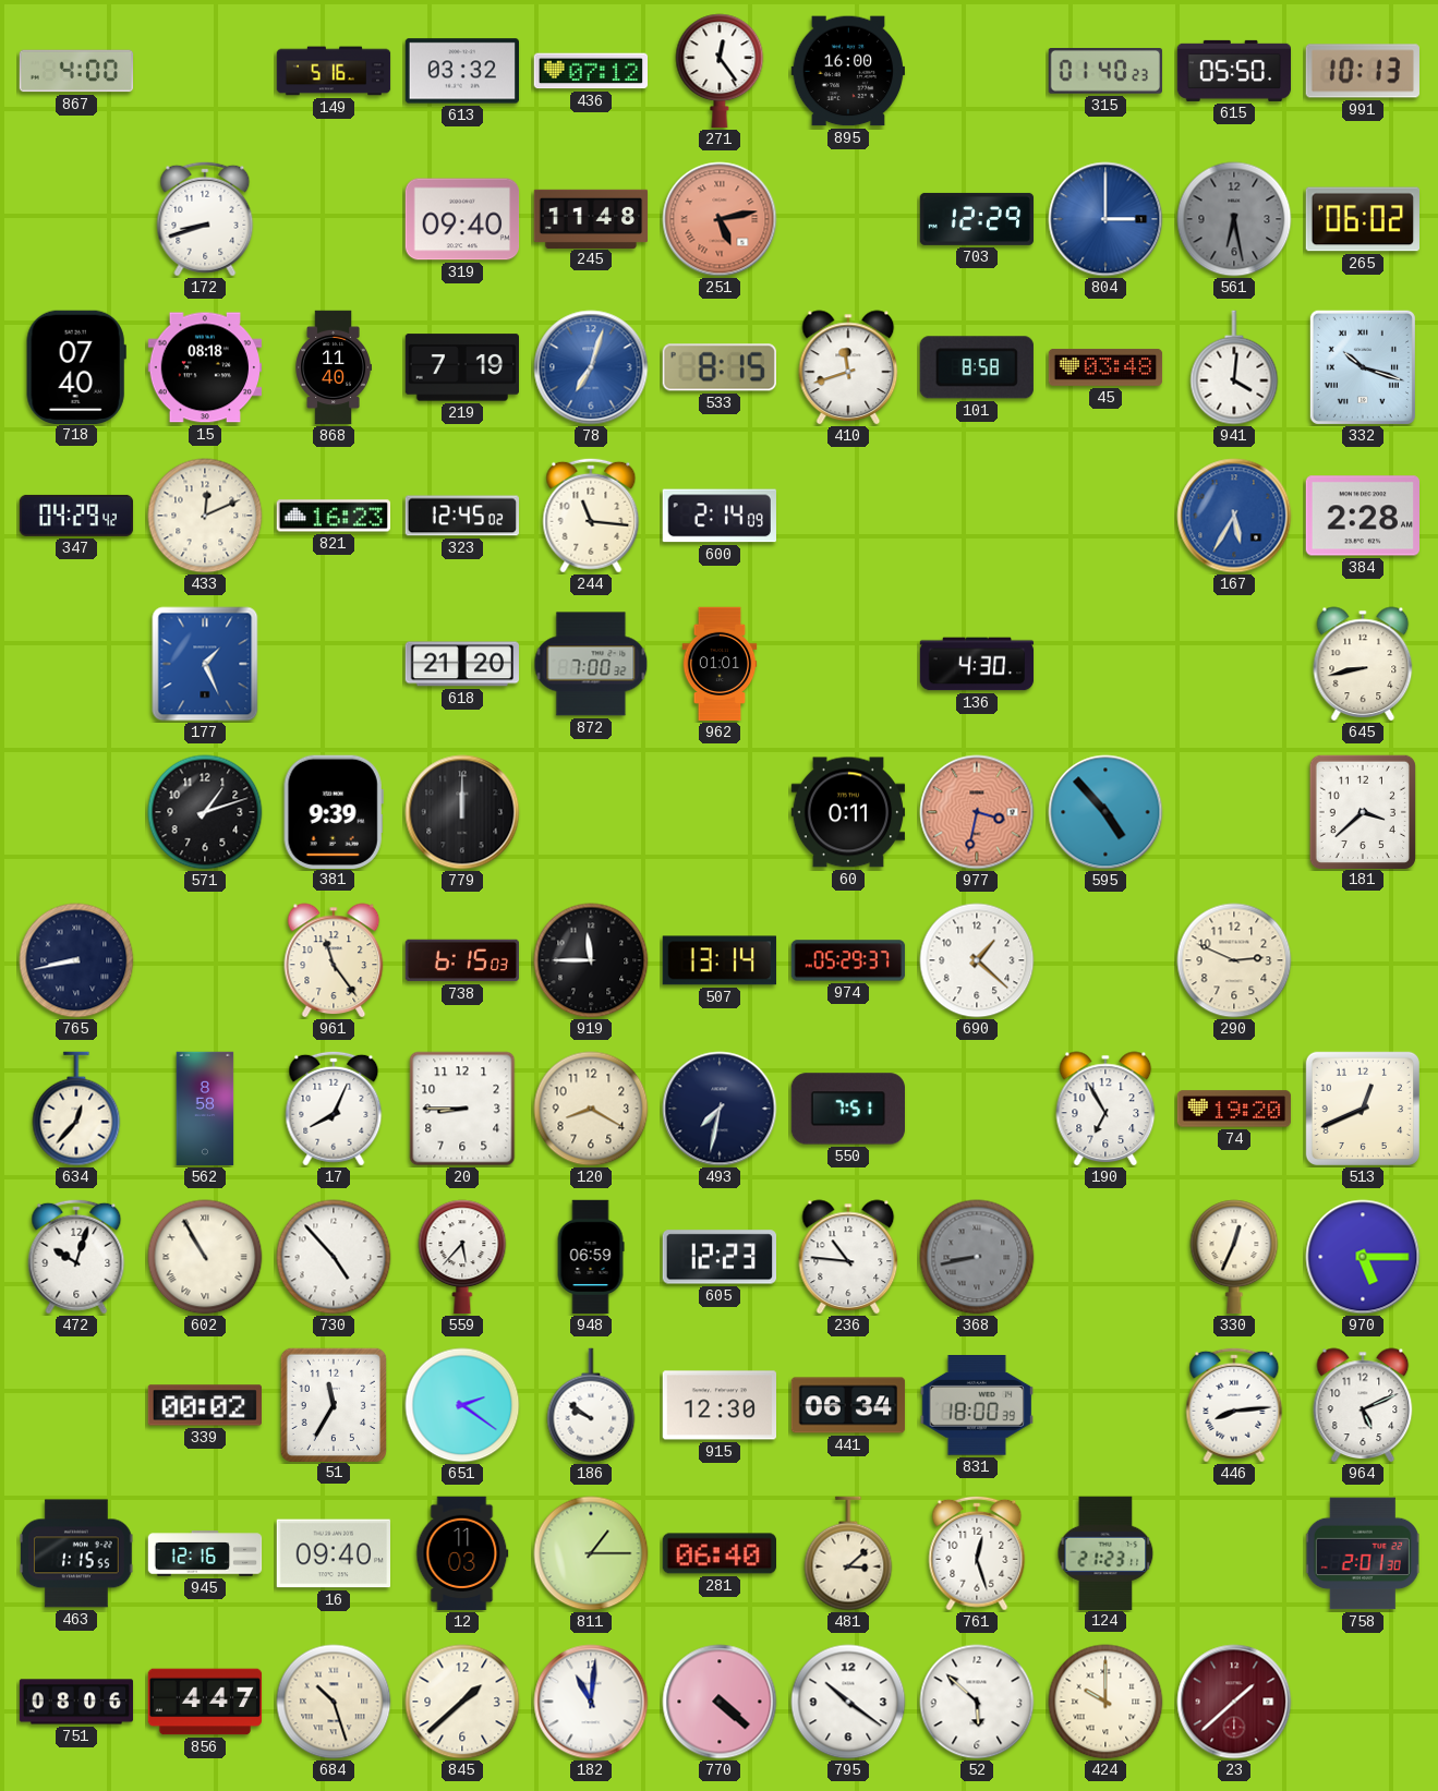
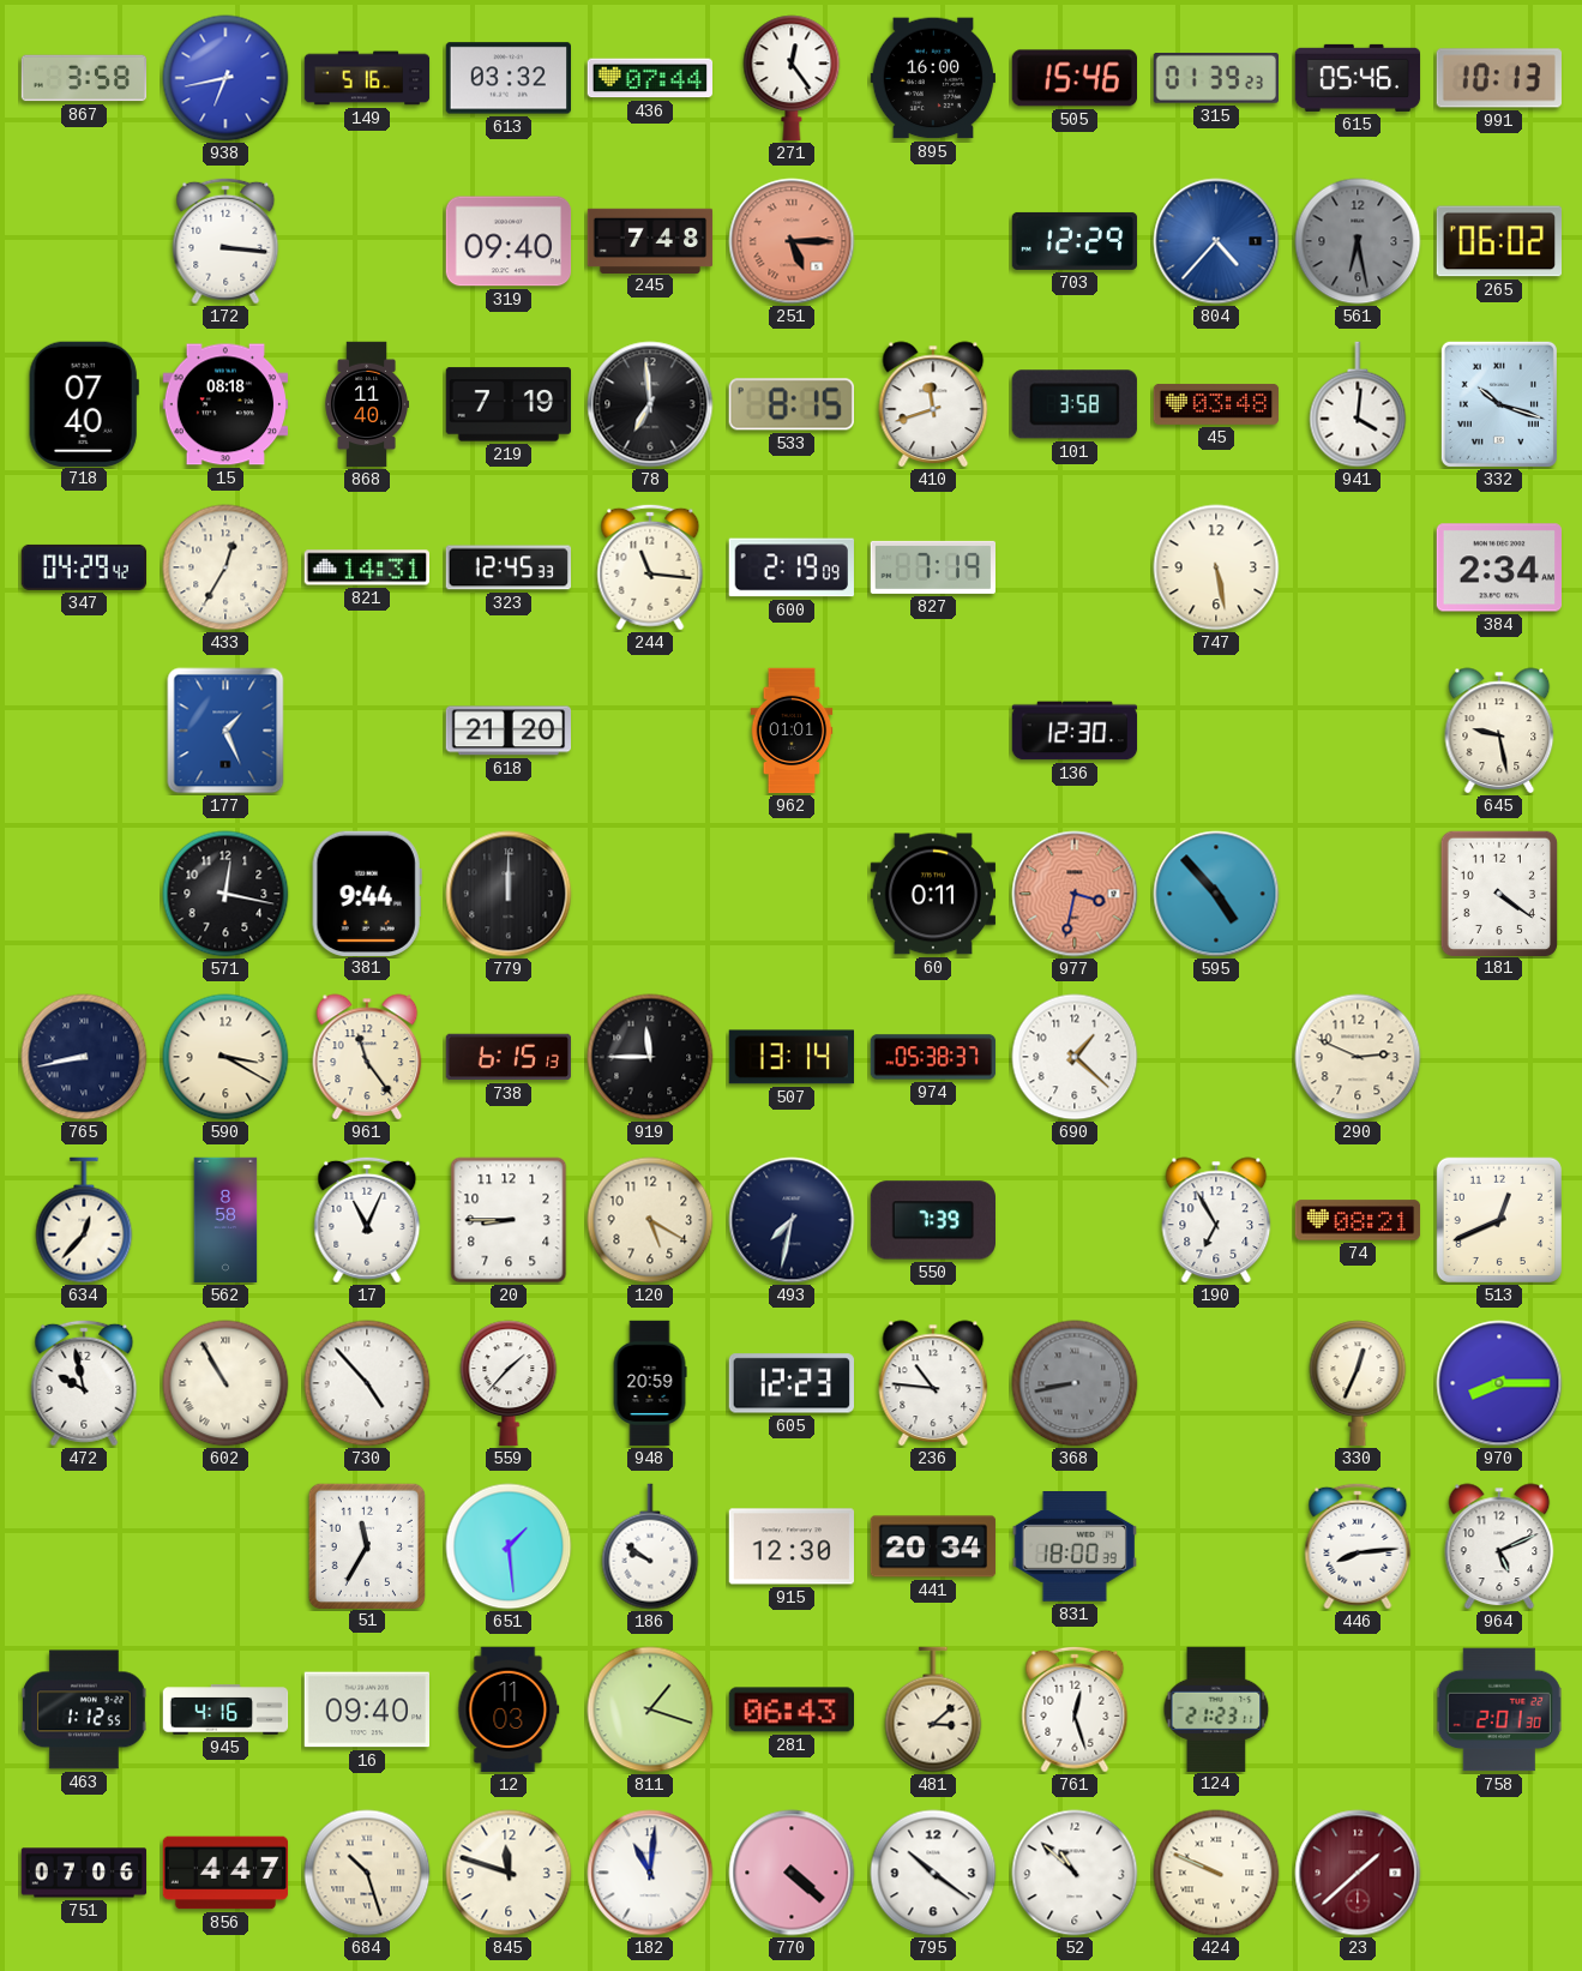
867: 4:00 -> 3:58
938: none -> 6:43
436: 07:12 -> 07:44
505: none -> 15:46
315: 01:40 -> 01:39
615: 05:50 -> 05:46
172: 8:42 -> 3:16
245: 11:48 -> 7:48
251: 5:13 -> 5:15
804: 3:00 -> 4:37
78: 7:03 -> 6:59
78 dial: blue -> black
101: 8:58 -> 3:58
433: 12:11 -> 12:35
821: 16:23 -> 14:31
323: 12:45:02 -> 12:45:33
600: 2:14 -> 2:19
827: none -> 7:19
747: none -> 5:28
167: 5:35 -> none
384: 2:28 -> 2:34
872: 7:00 -> none
136: 4:30 -> 12:30
645: 8:43 -> 9:28
571: 1:12 -> 12:17
381: 9:39 -> 9:44
181: 3:38 -> 4:21
590: none -> 3:20
738: 6:15:03 -> 6:15:13
974: 05:29 -> 05:38
17: 8:04 -> 11:04
120: 8:20 -> 5:20
550: 7:51 -> 7:39
74: 19:20 -> 08:21
472: 10:03 -> 9:58
559: 5:37 -> 1:37
948: 06:59 -> 20:59
970: 5:15 -> 8:15
339: 00:02 -> none
651: 2:21 -> 1:29
441: 06:34 -> 20:34
463: 1:15 -> 1:12
945: 12:16 -> 4:16
811: 1:15 -> 1:18
281: 06:40 -> 06:43
751: 08:06 -> 07:06
845: 1:38 -> 11:48
52: 5:52 -> 10:52
424: 10:00 -> 9:49
